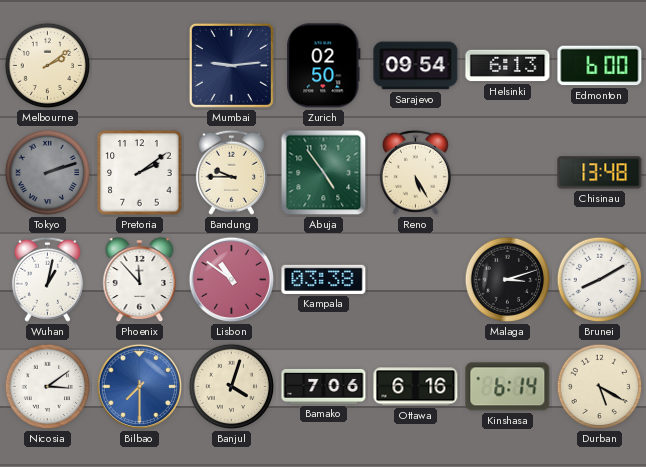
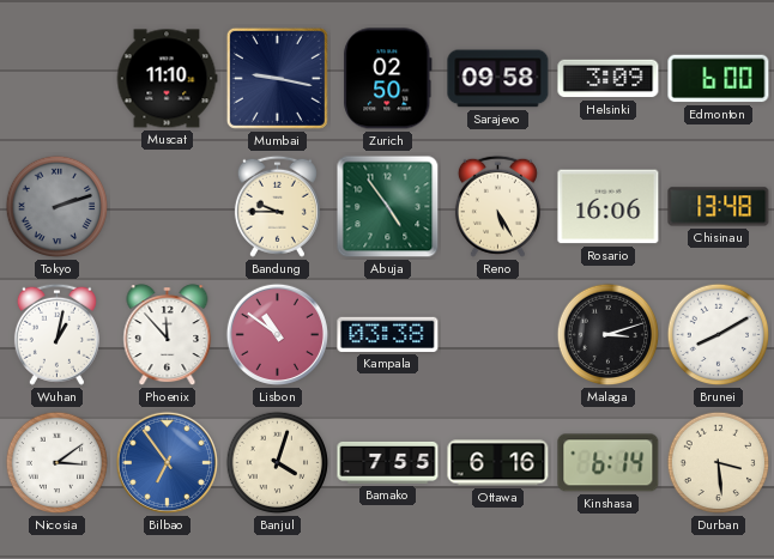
Melbourne: 2:09 -> none
Muscat: none -> 11:10
Mumbai: 9:14 -> 9:17
Sarajevo: 09:54 -> 09:58
Helsinki: 6:13 -> 3:09
Pretoria: 2:09 -> none
Rosario: none -> 16:06
Bilbao: 7:30 -> 6:54
Bamako: 7:06 -> 7:55
Durban: 5:20 -> 3:29
